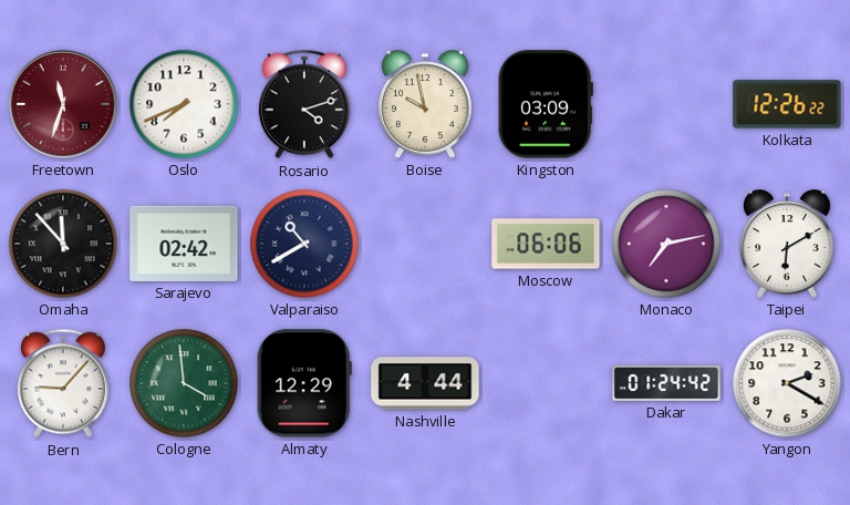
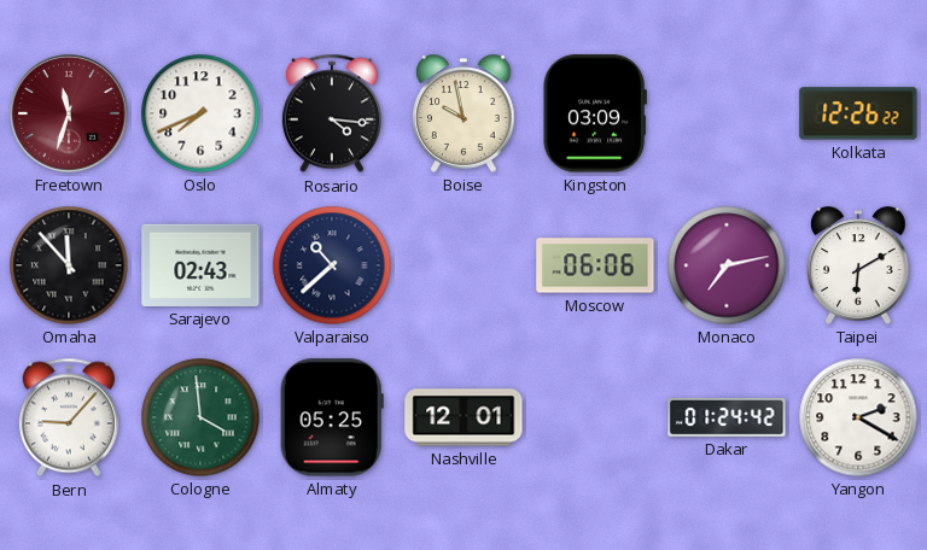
Rosario: 4:12 -> 4:16
Sarajevo: 02:42 -> 02:43
Valparaiso: 10:40 -> 10:38
Almaty: 12:29 -> 05:25
Nashville: 4:44 -> 12:01
